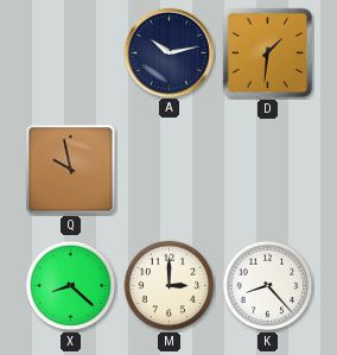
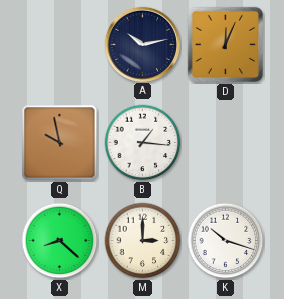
D: 1:31 -> 12:04
B: none -> 1:16
K: 8:23 -> 10:18
